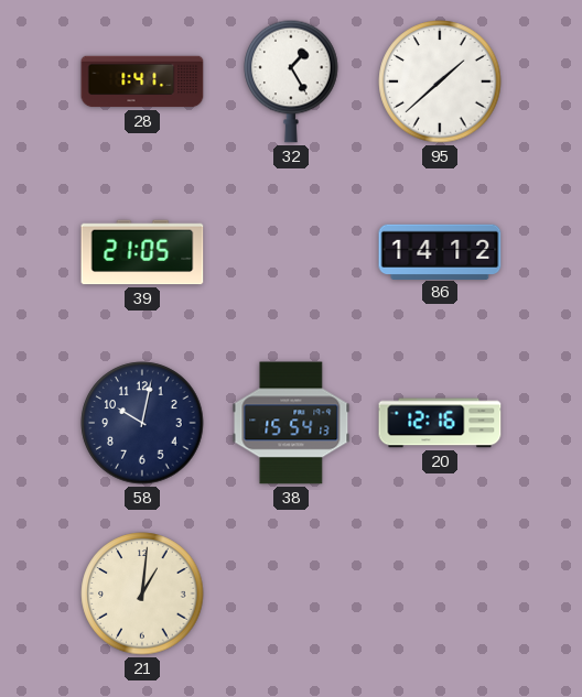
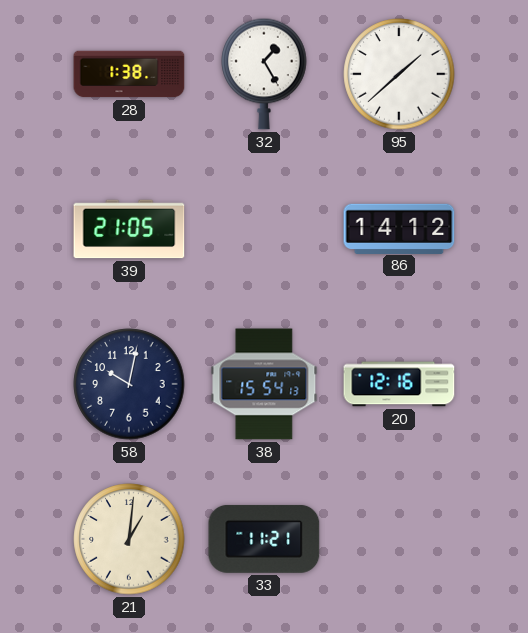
28: 1:41 -> 1:38
33: none -> 11:21
